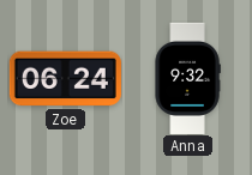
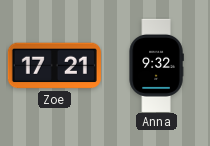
Zoe: 06:24 -> 17:21
